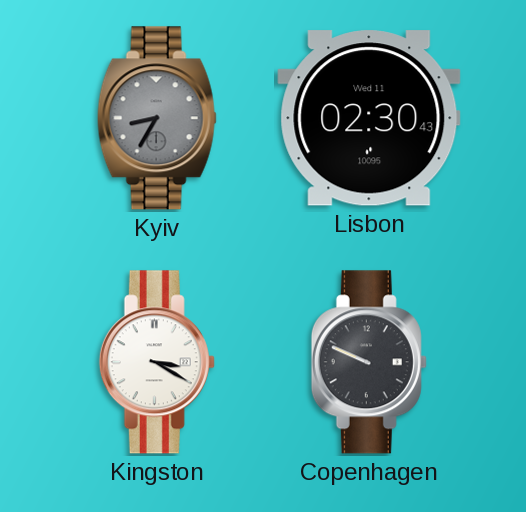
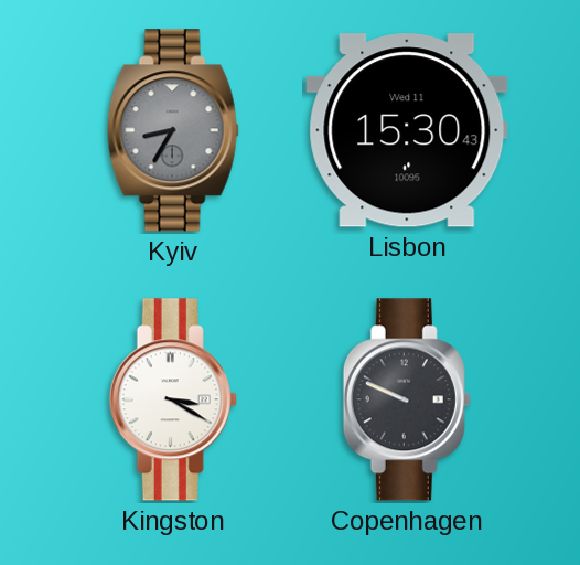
Lisbon: 02:30 -> 15:30
